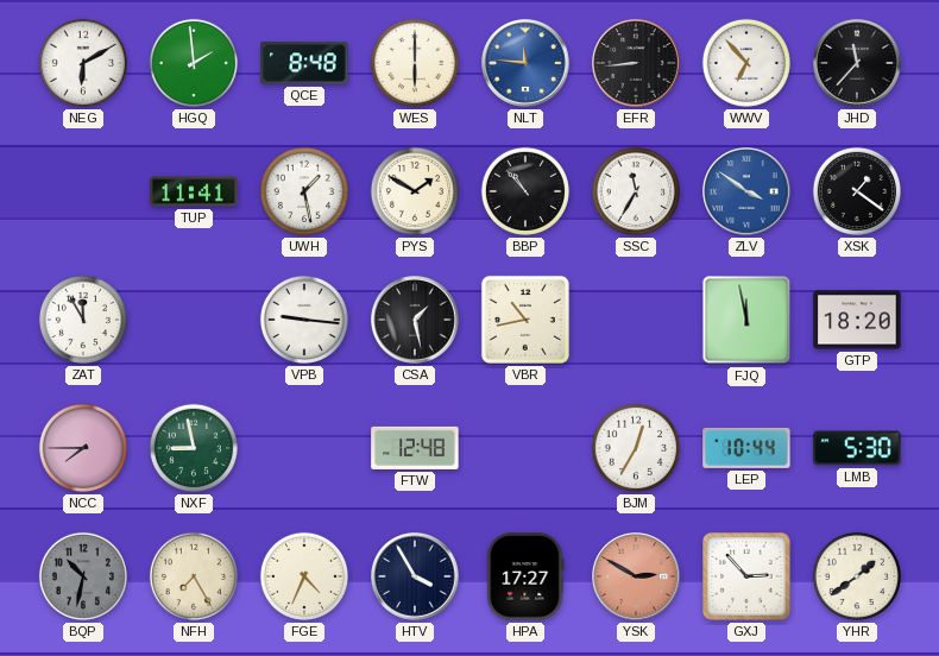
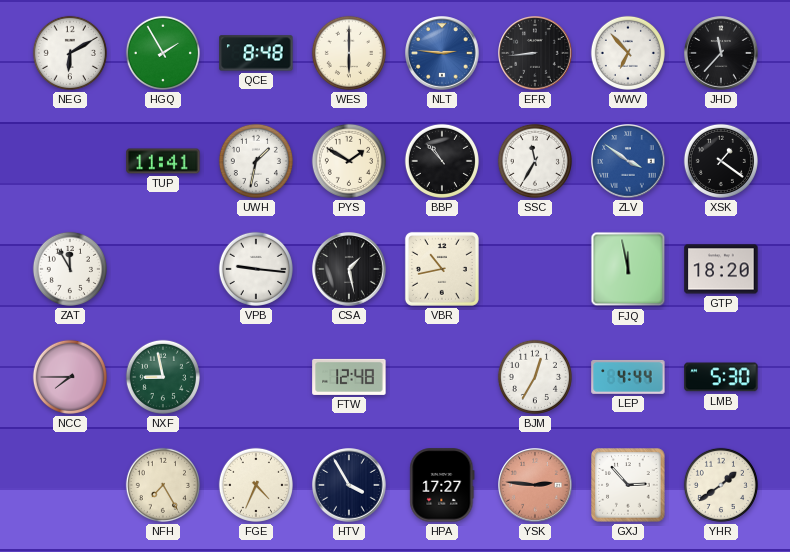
HGQ: 1:59 -> 1:55
NLT: 11:46 -> 2:46
UWH: 1:28 -> 1:32
LEP: 10:44 -> 4:44
BQP: 10:32 -> none
YSK: 2:50 -> 2:46
